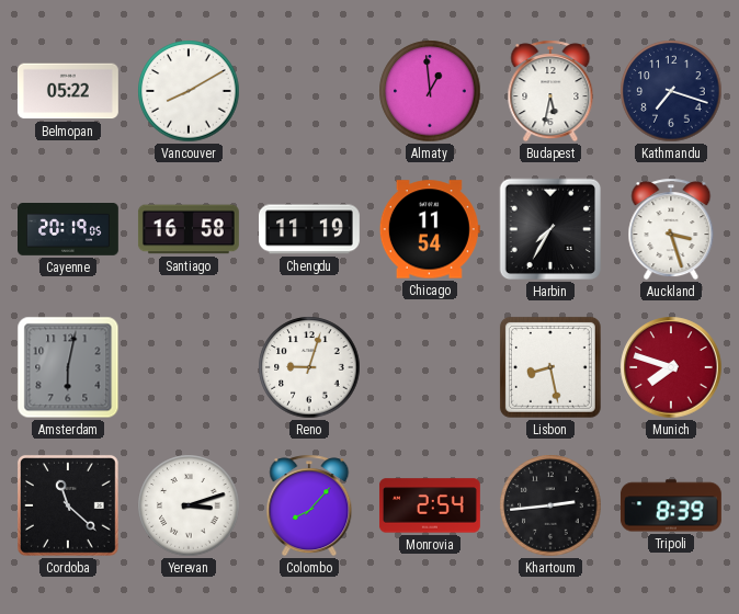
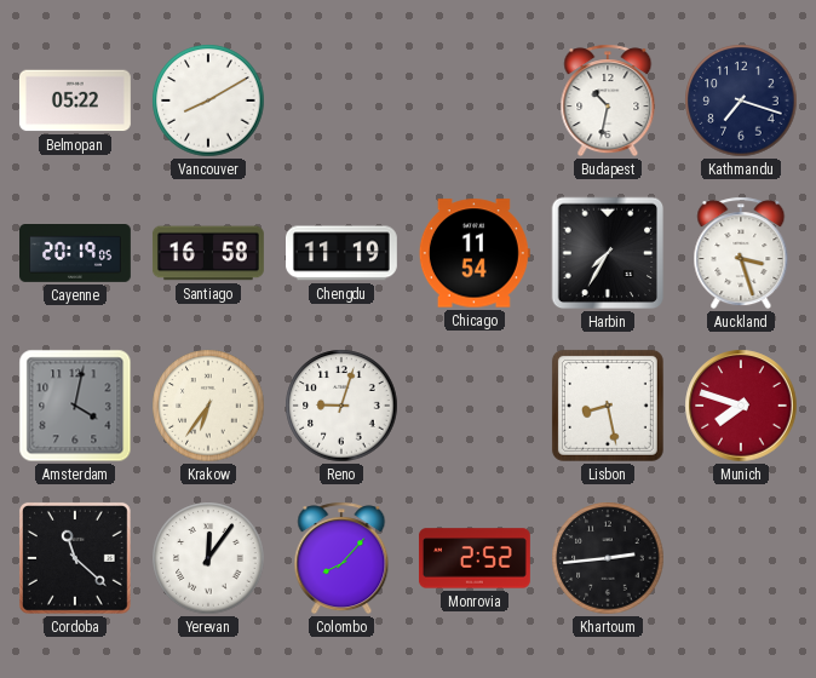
Almaty: 12:59 -> none
Budapest: 5:32 -> 10:32
Amsterdam: 6:02 -> 4:02
Krakow: none -> 6:36
Yerevan: 3:12 -> 12:06
Monrovia: 2:54 -> 2:52
Tripoli: 8:39 -> none
